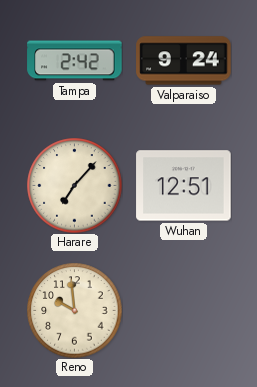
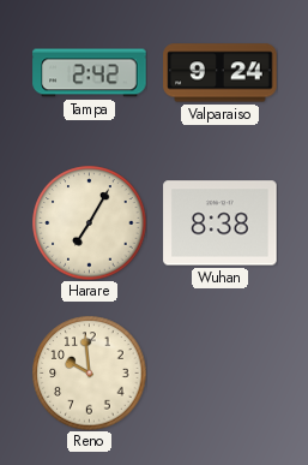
Harare: 7:07 -> 7:05
Wuhan: 12:51 -> 8:38
